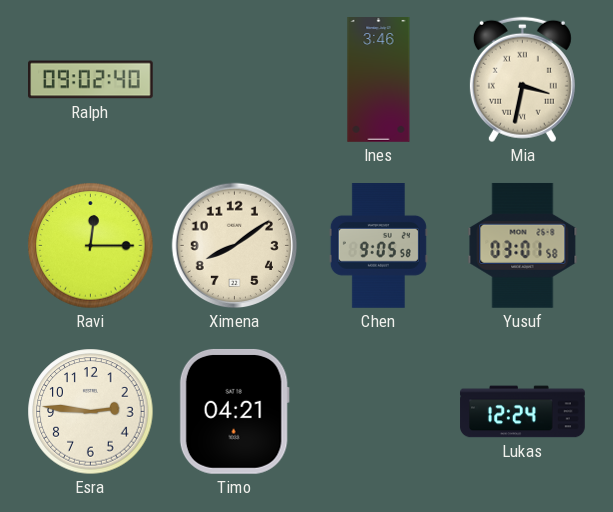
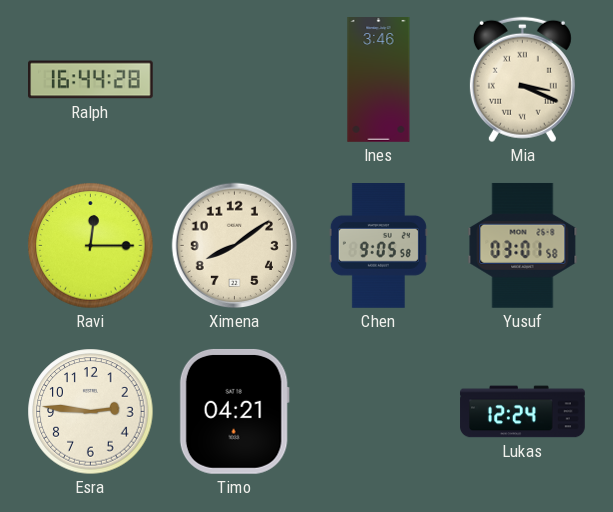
Ralph: 09:02 -> 16:44
Mia: 3:32 -> 3:19
